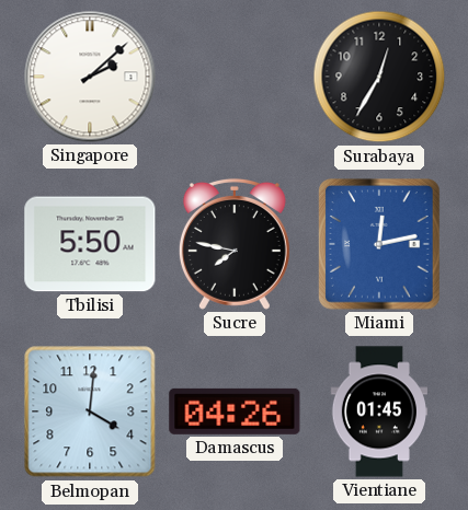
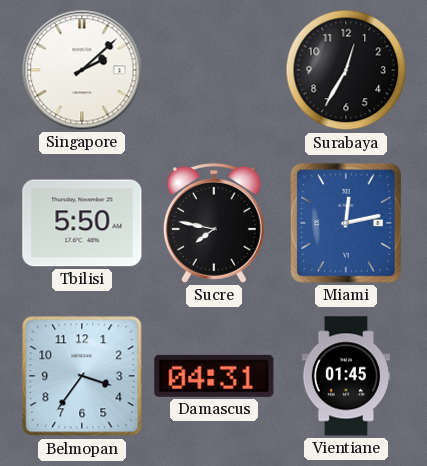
Belmopan: 4:01 -> 3:36
Damascus: 04:26 -> 04:31
